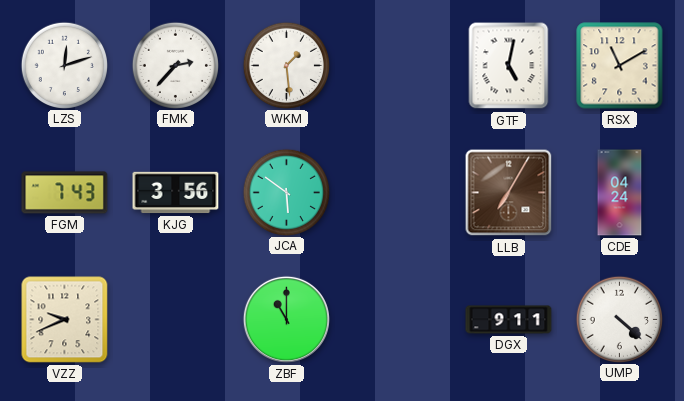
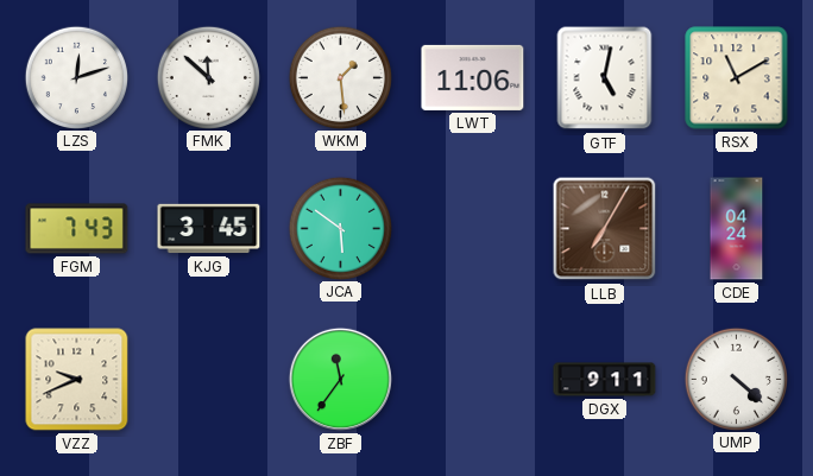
FMK: 2:37 -> 11:52
LWT: none -> 11:06
KJG: 3:56 -> 3:45
ZBF: 11:00 -> 11:36
